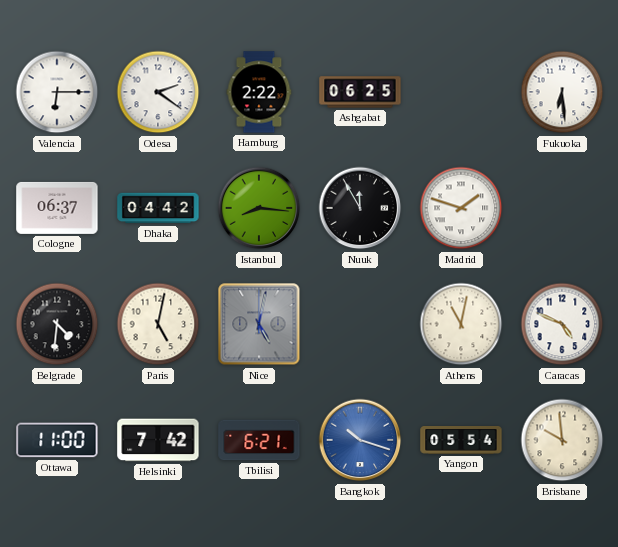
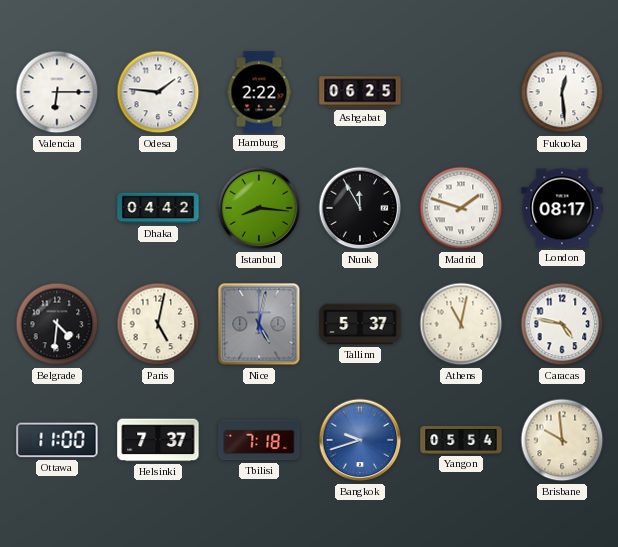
Odesa: 2:21 -> 1:46
Fukuoka: 6:29 -> 12:29
Cologne: 06:37 -> none
London: none -> 08:17
Tallinn: none -> 5:37
Caracas: 4:49 -> 4:47
Helsinki: 7:42 -> 7:37
Tbilisi: 6:21 -> 7:18
Bangkok: 10:18 -> 9:42
